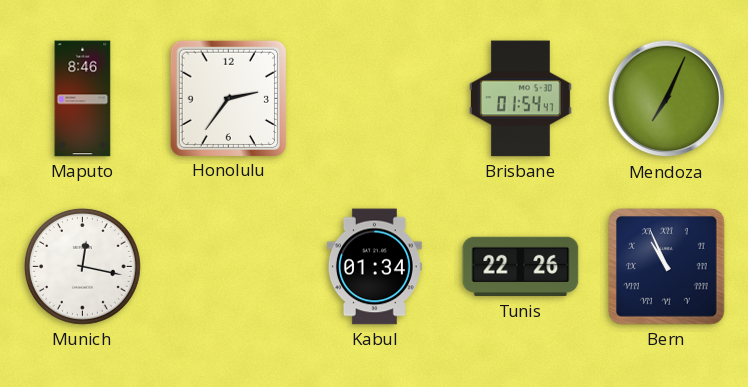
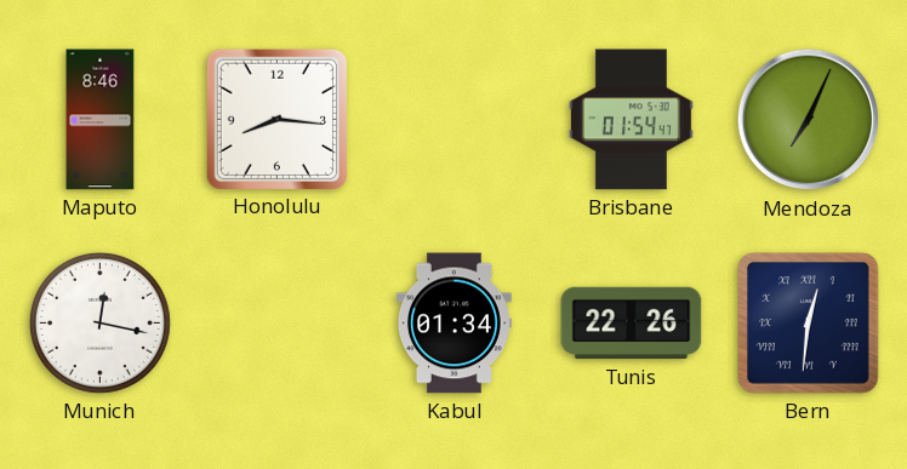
Honolulu: 2:36 -> 8:16
Bern: 10:56 -> 12:31
